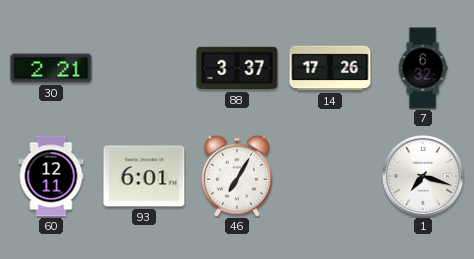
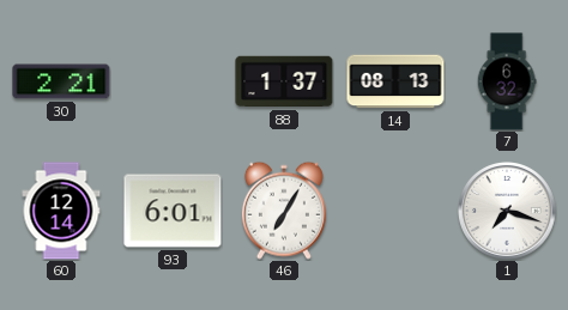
88: 3:37 -> 1:37
14: 17:26 -> 08:13
60: 12:11 -> 12:14
